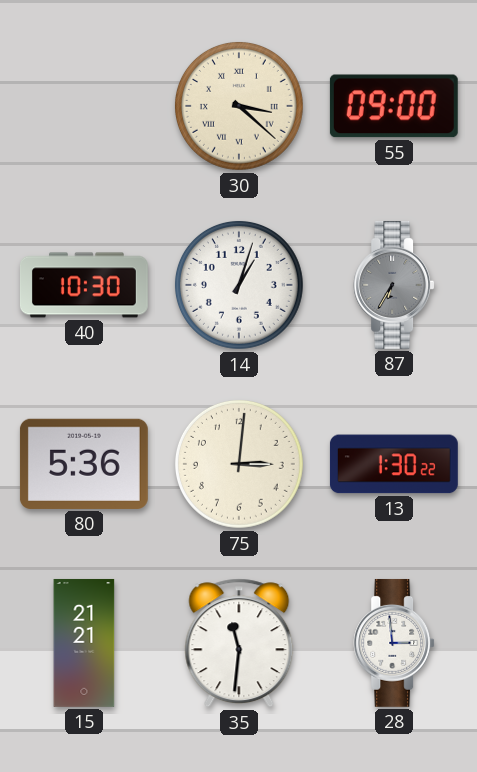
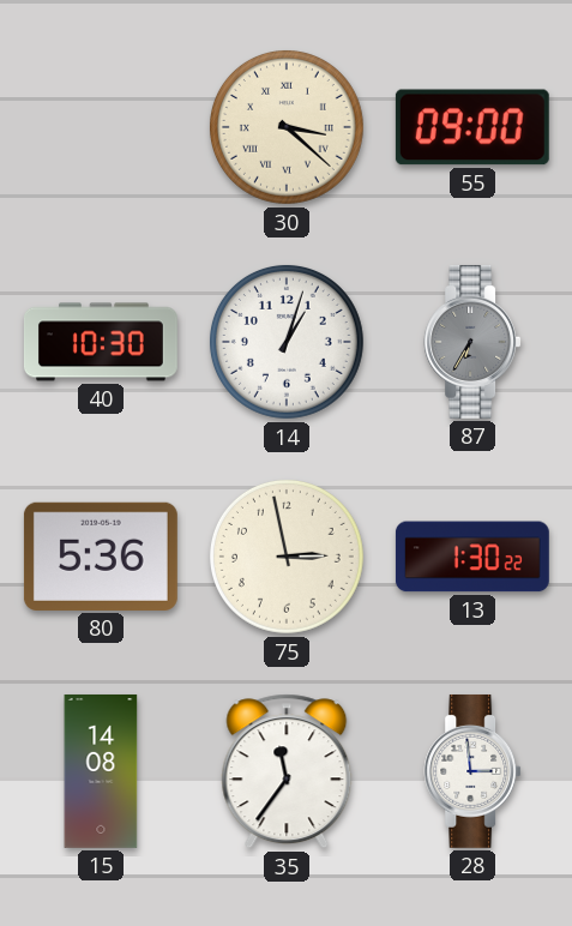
75: 3:01 -> 2:58
15: 21:21 -> 14:08
35: 11:31 -> 11:36
